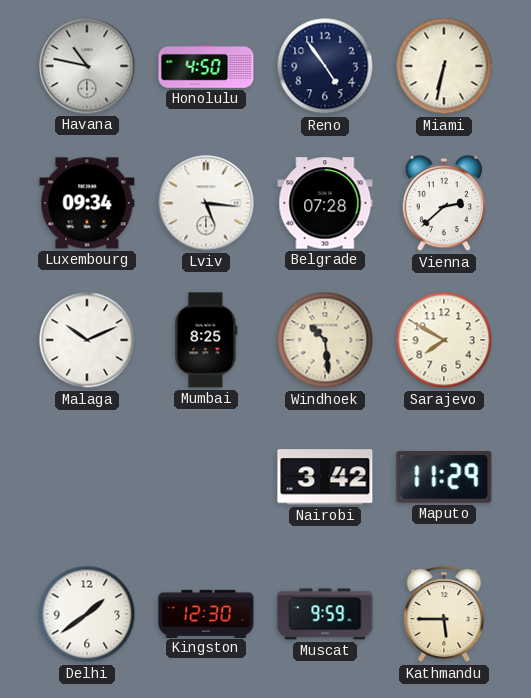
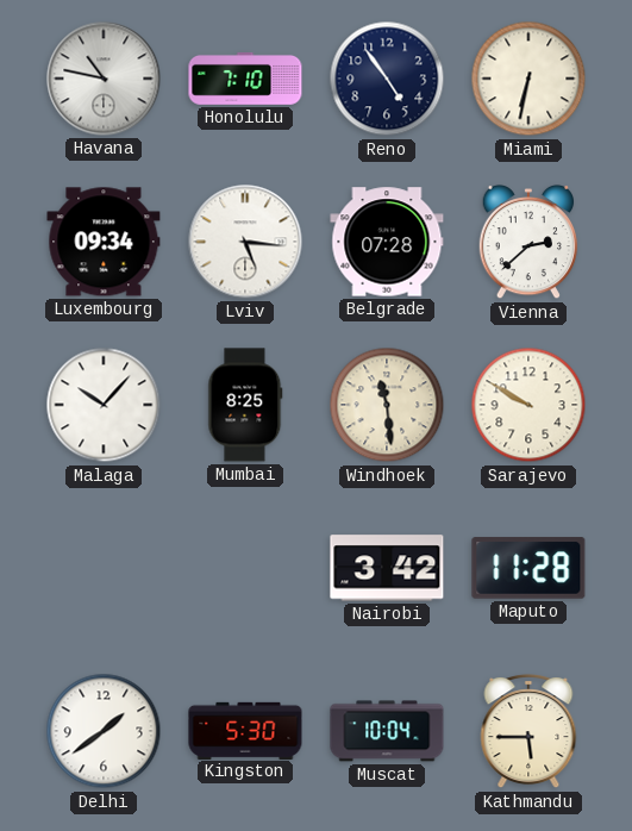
Honolulu: 4:50 -> 7:10
Malaga: 10:11 -> 10:07
Windhoek: 10:29 -> 11:29
Sarajevo: 7:50 -> 9:50
Maputo: 11:29 -> 11:28
Kingston: 12:30 -> 5:30
Muscat: 9:59 -> 10:04
